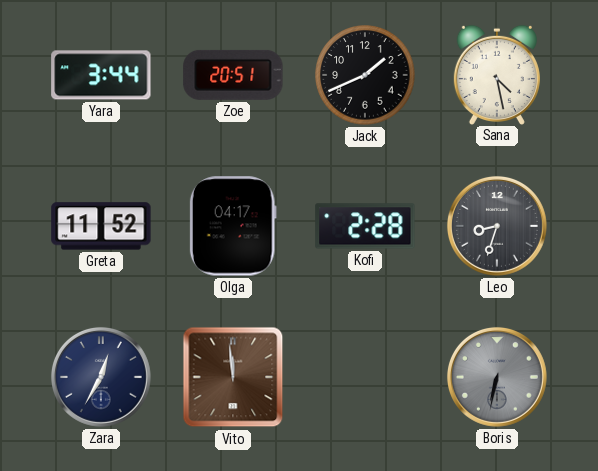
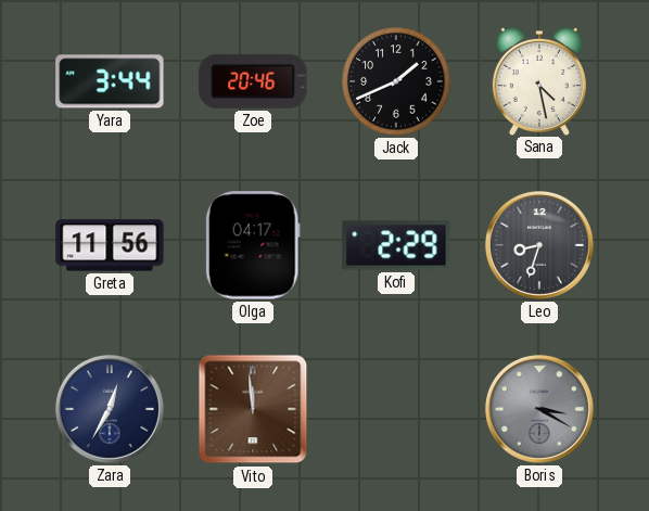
Zoe: 20:51 -> 20:46
Greta: 11:52 -> 11:56
Kofi: 2:28 -> 2:29
Boris: 6:32 -> 3:20
